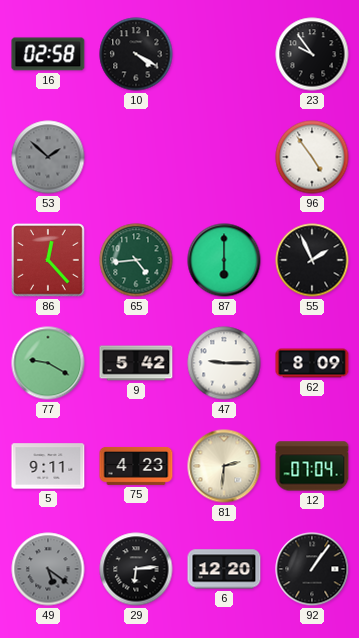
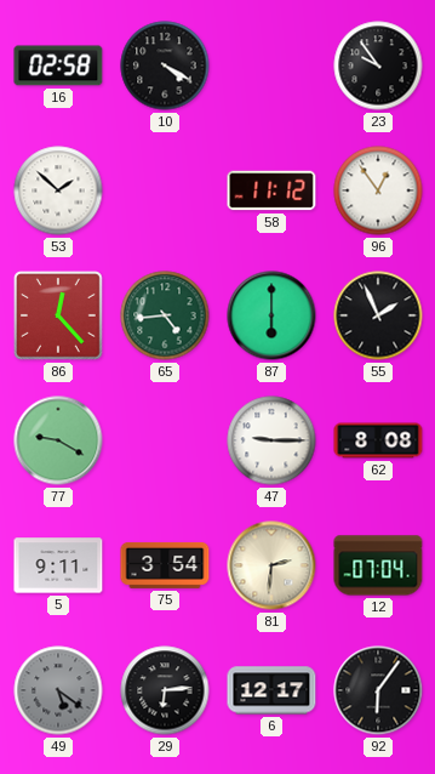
53 dial: grey -> white
58: none -> 11:12
96: 4:54 -> 12:54
9: 5:42 -> none
62: 8:09 -> 8:08
75: 4:23 -> 3:54
6: 12:20 -> 12:17
92: 1:06 -> 6:06
